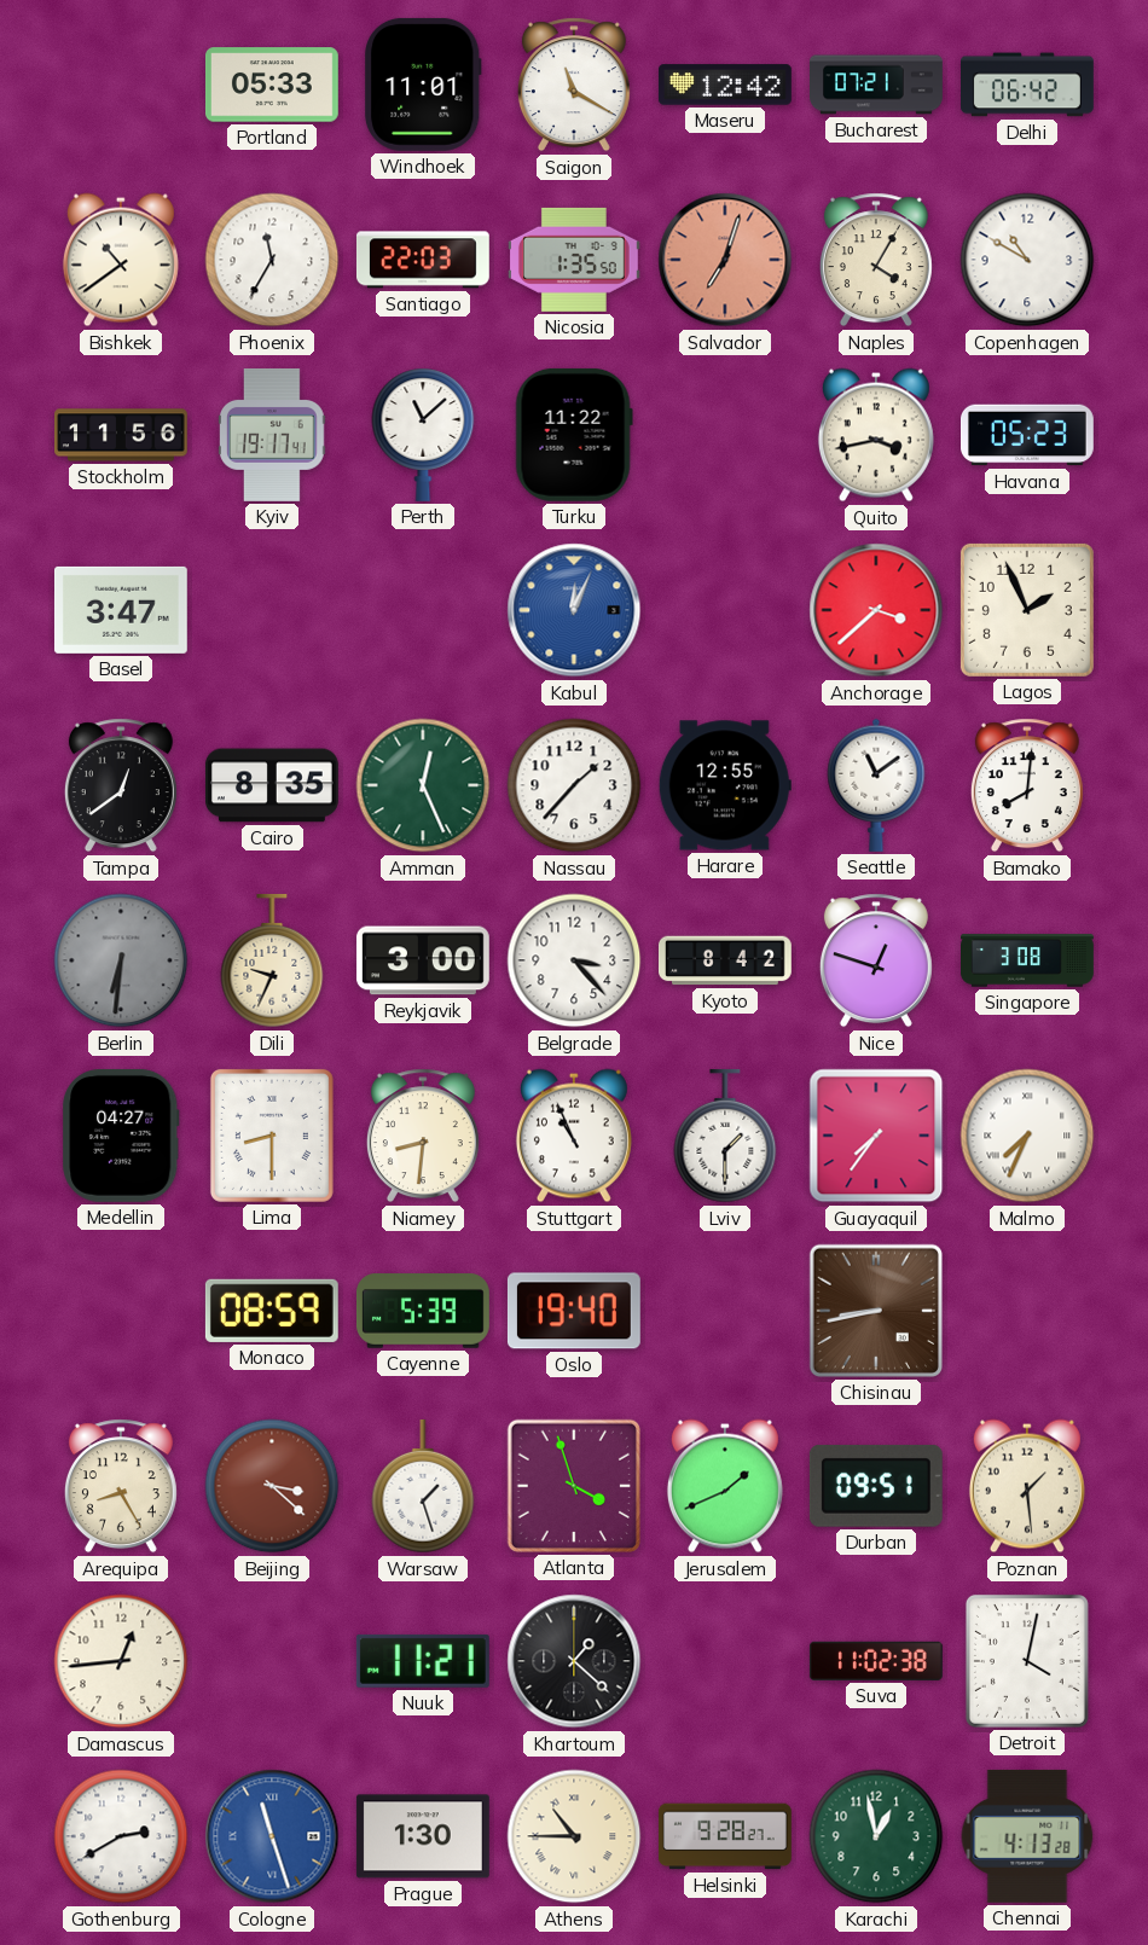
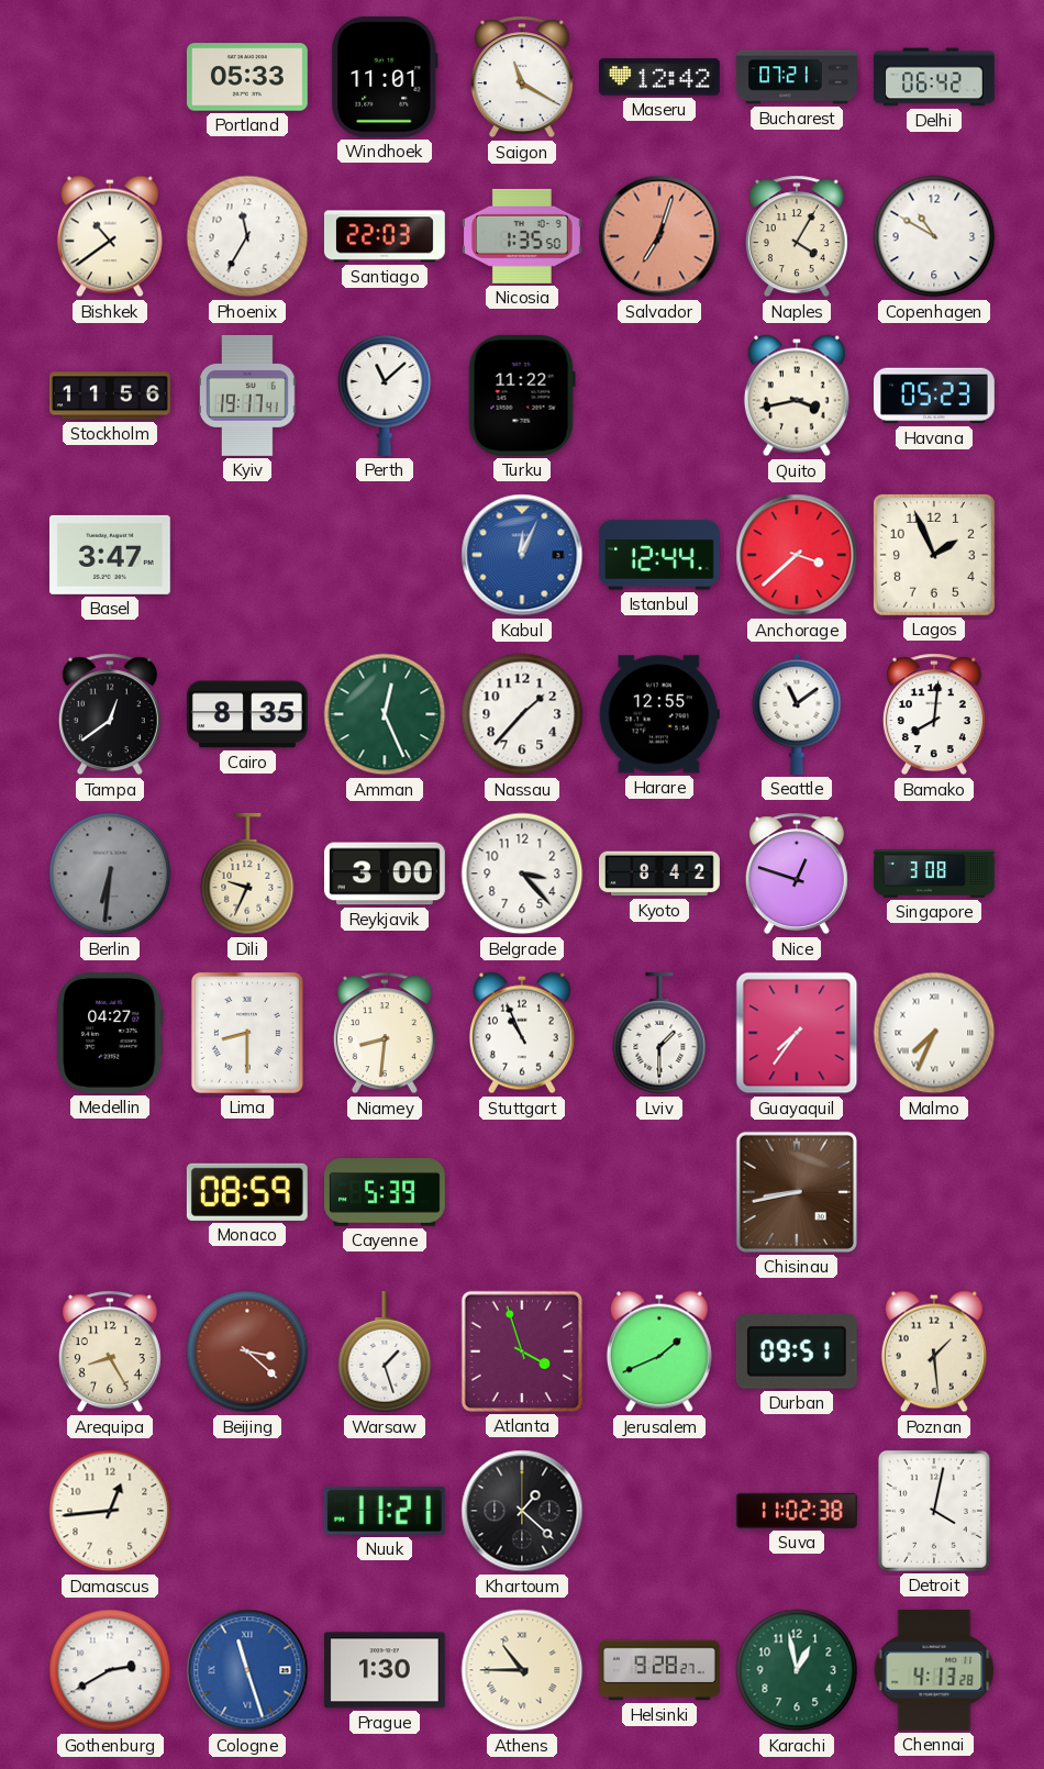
Istanbul: none -> 12:44
Oslo: 19:40 -> none
